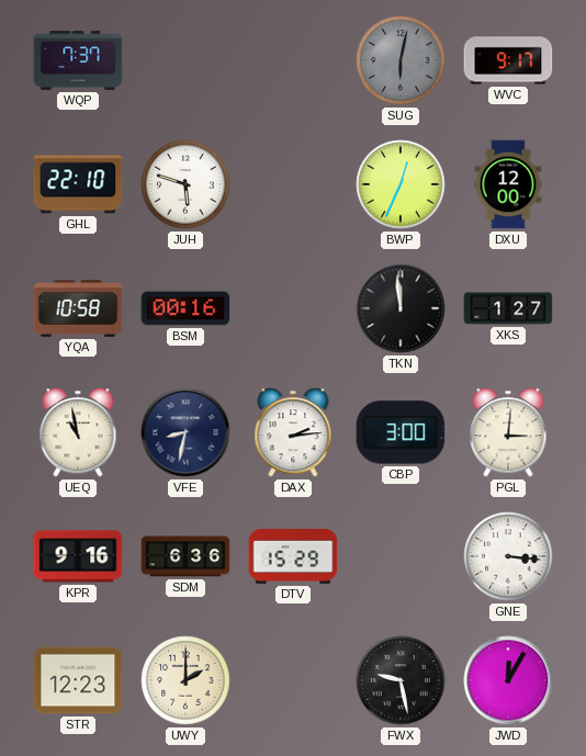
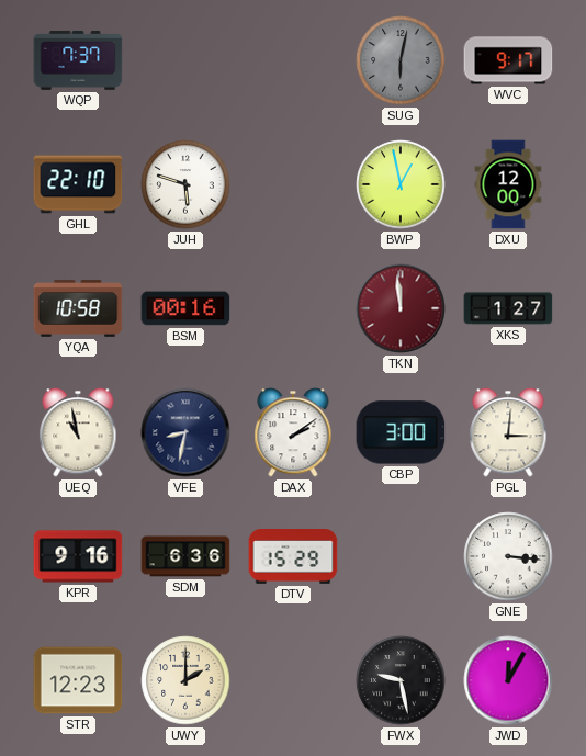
BWP: 12:34 -> 12:58
TKN dial: black -> burgundy
DAX: 2:14 -> 2:09
